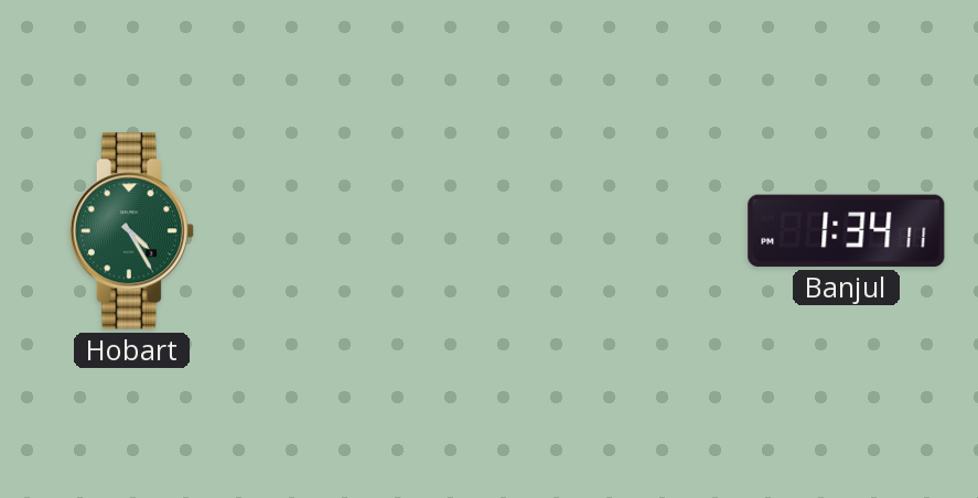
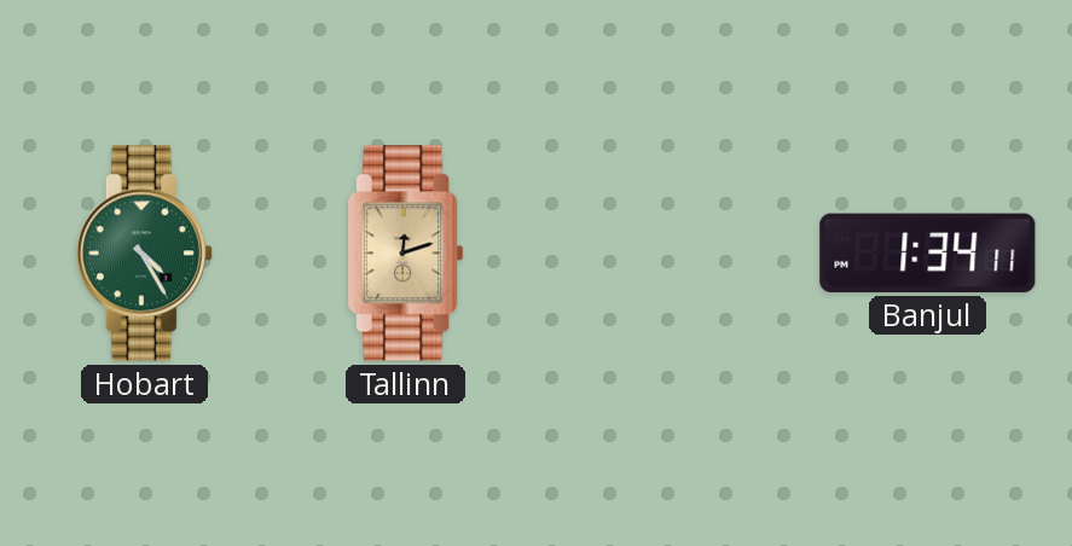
Tallinn: none -> 12:12
